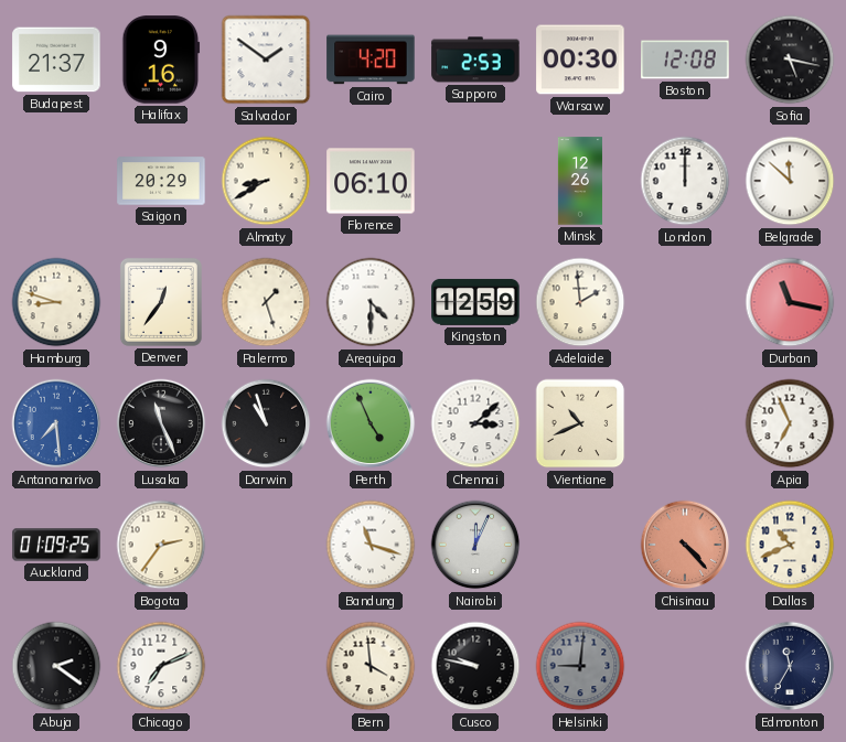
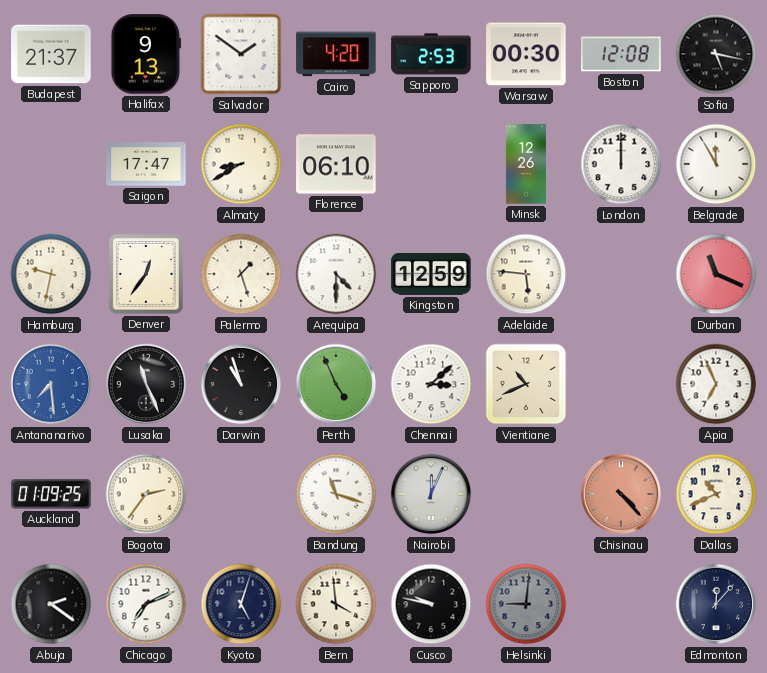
Halifax: 9:16 -> 9:13
Saigon: 20:29 -> 17:47
Belgrade: 11:52 -> 11:55
Hamburg: 8:48 -> 9:32
Adelaide: 1:59 -> 5:46
Durban: 11:17 -> 11:19
Kyoto: none -> 5:03
Edmonton: 11:35 -> 12:07
